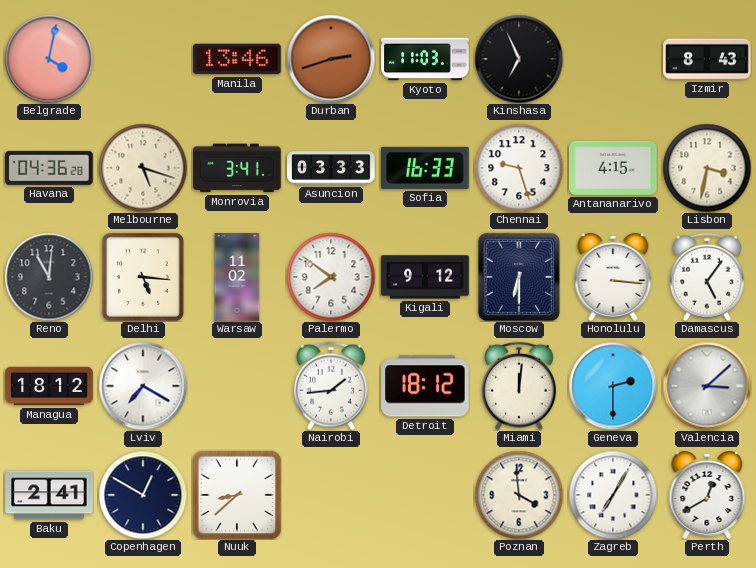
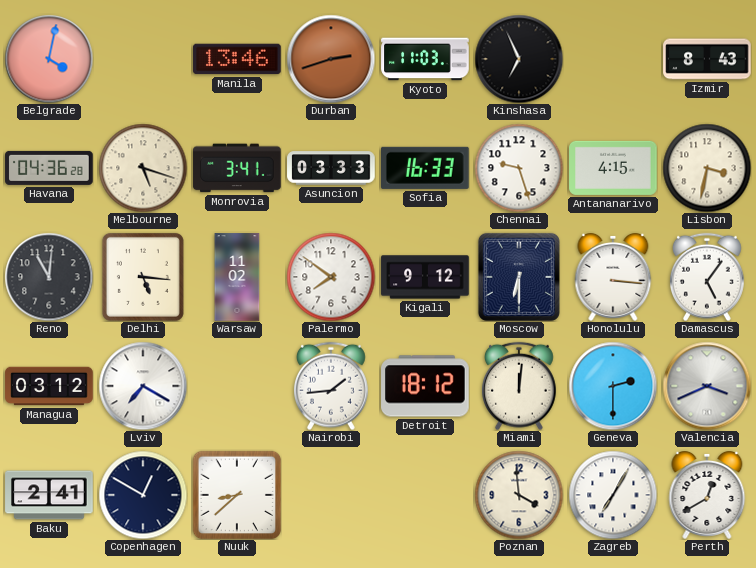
Managua: 18:12 -> 03:12
Valencia: 3:08 -> 3:41
